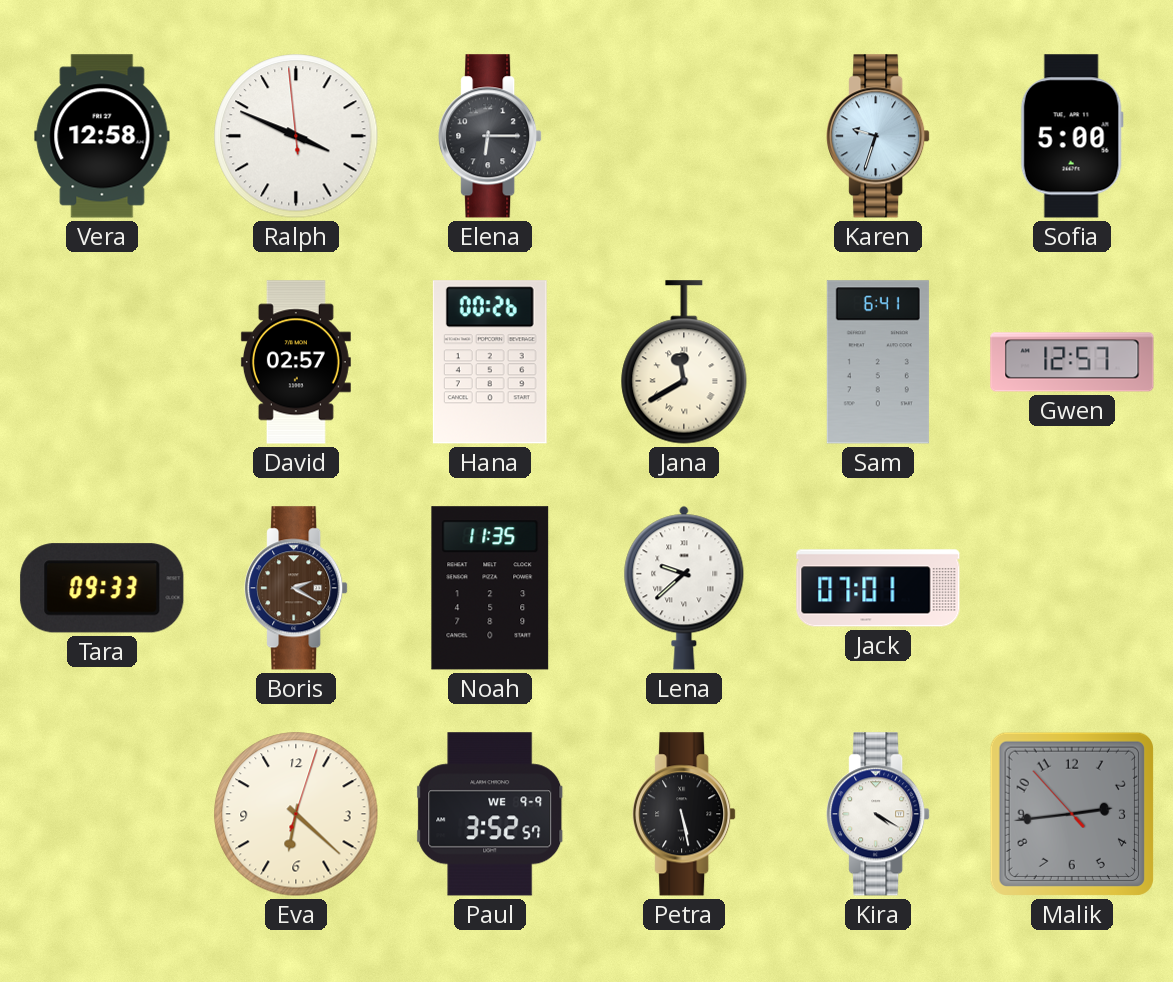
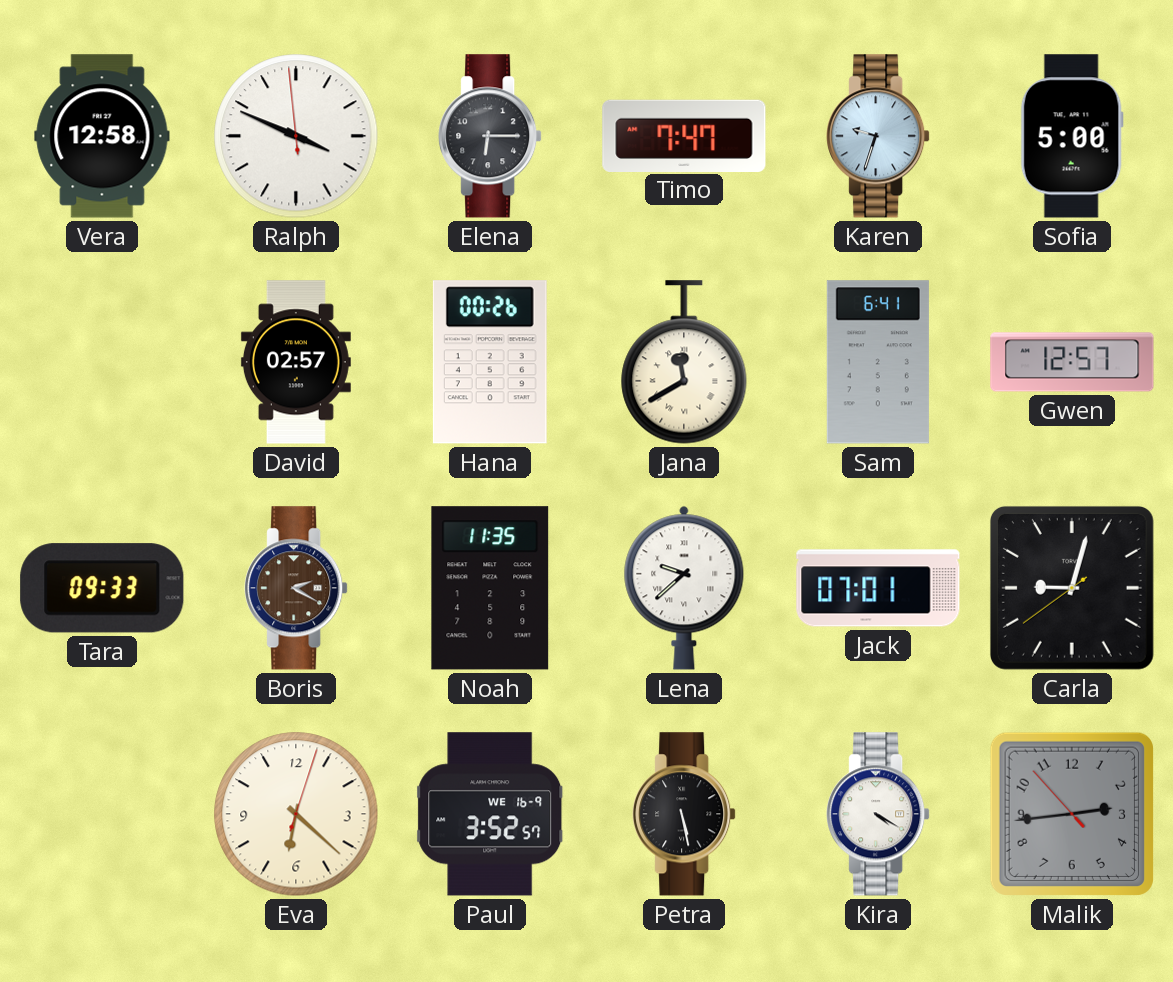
Timo: none -> 7:47
Carla: none -> 9:02
Paul date: WE 9-9 -> WE 16-9
